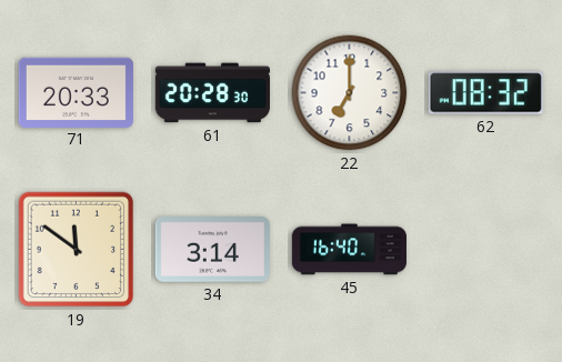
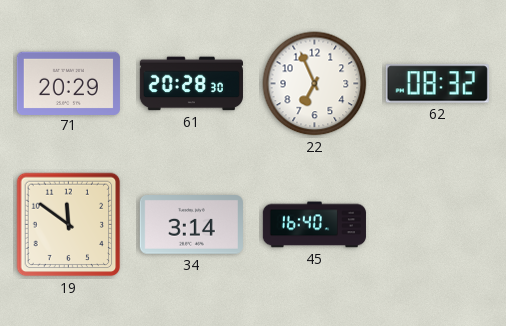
71: 20:33 -> 20:29
22: 7:00 -> 6:56
